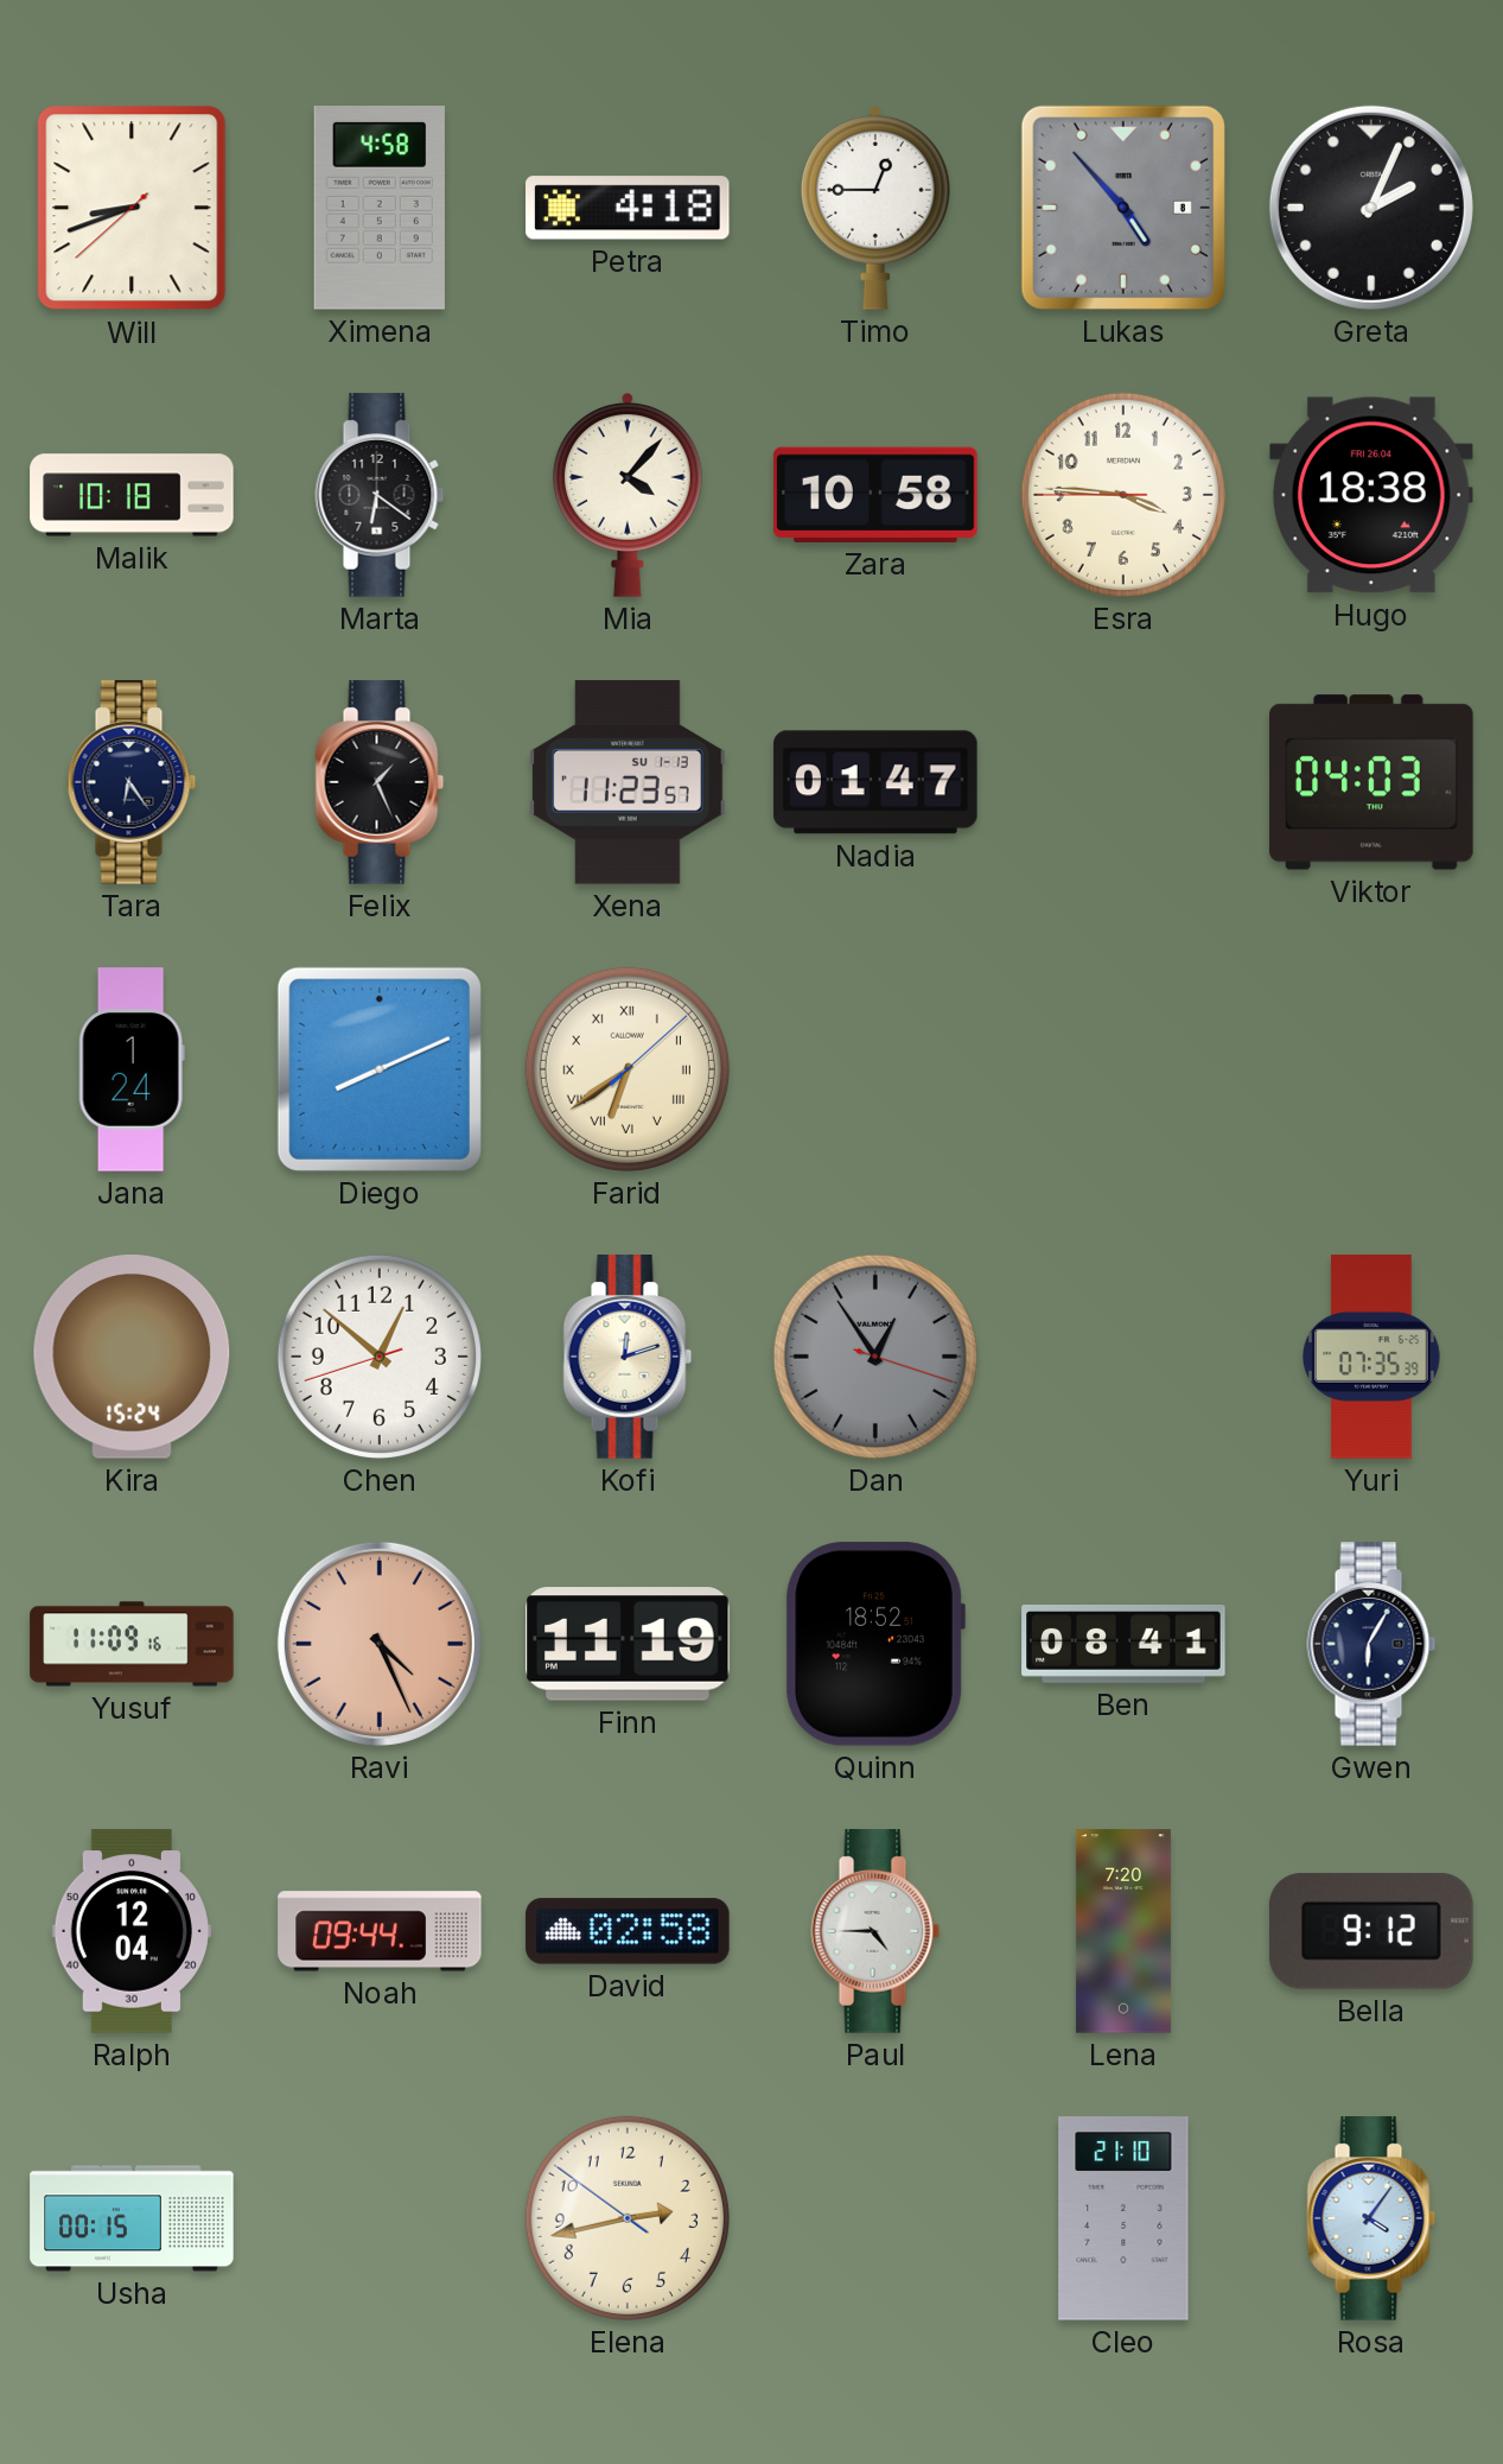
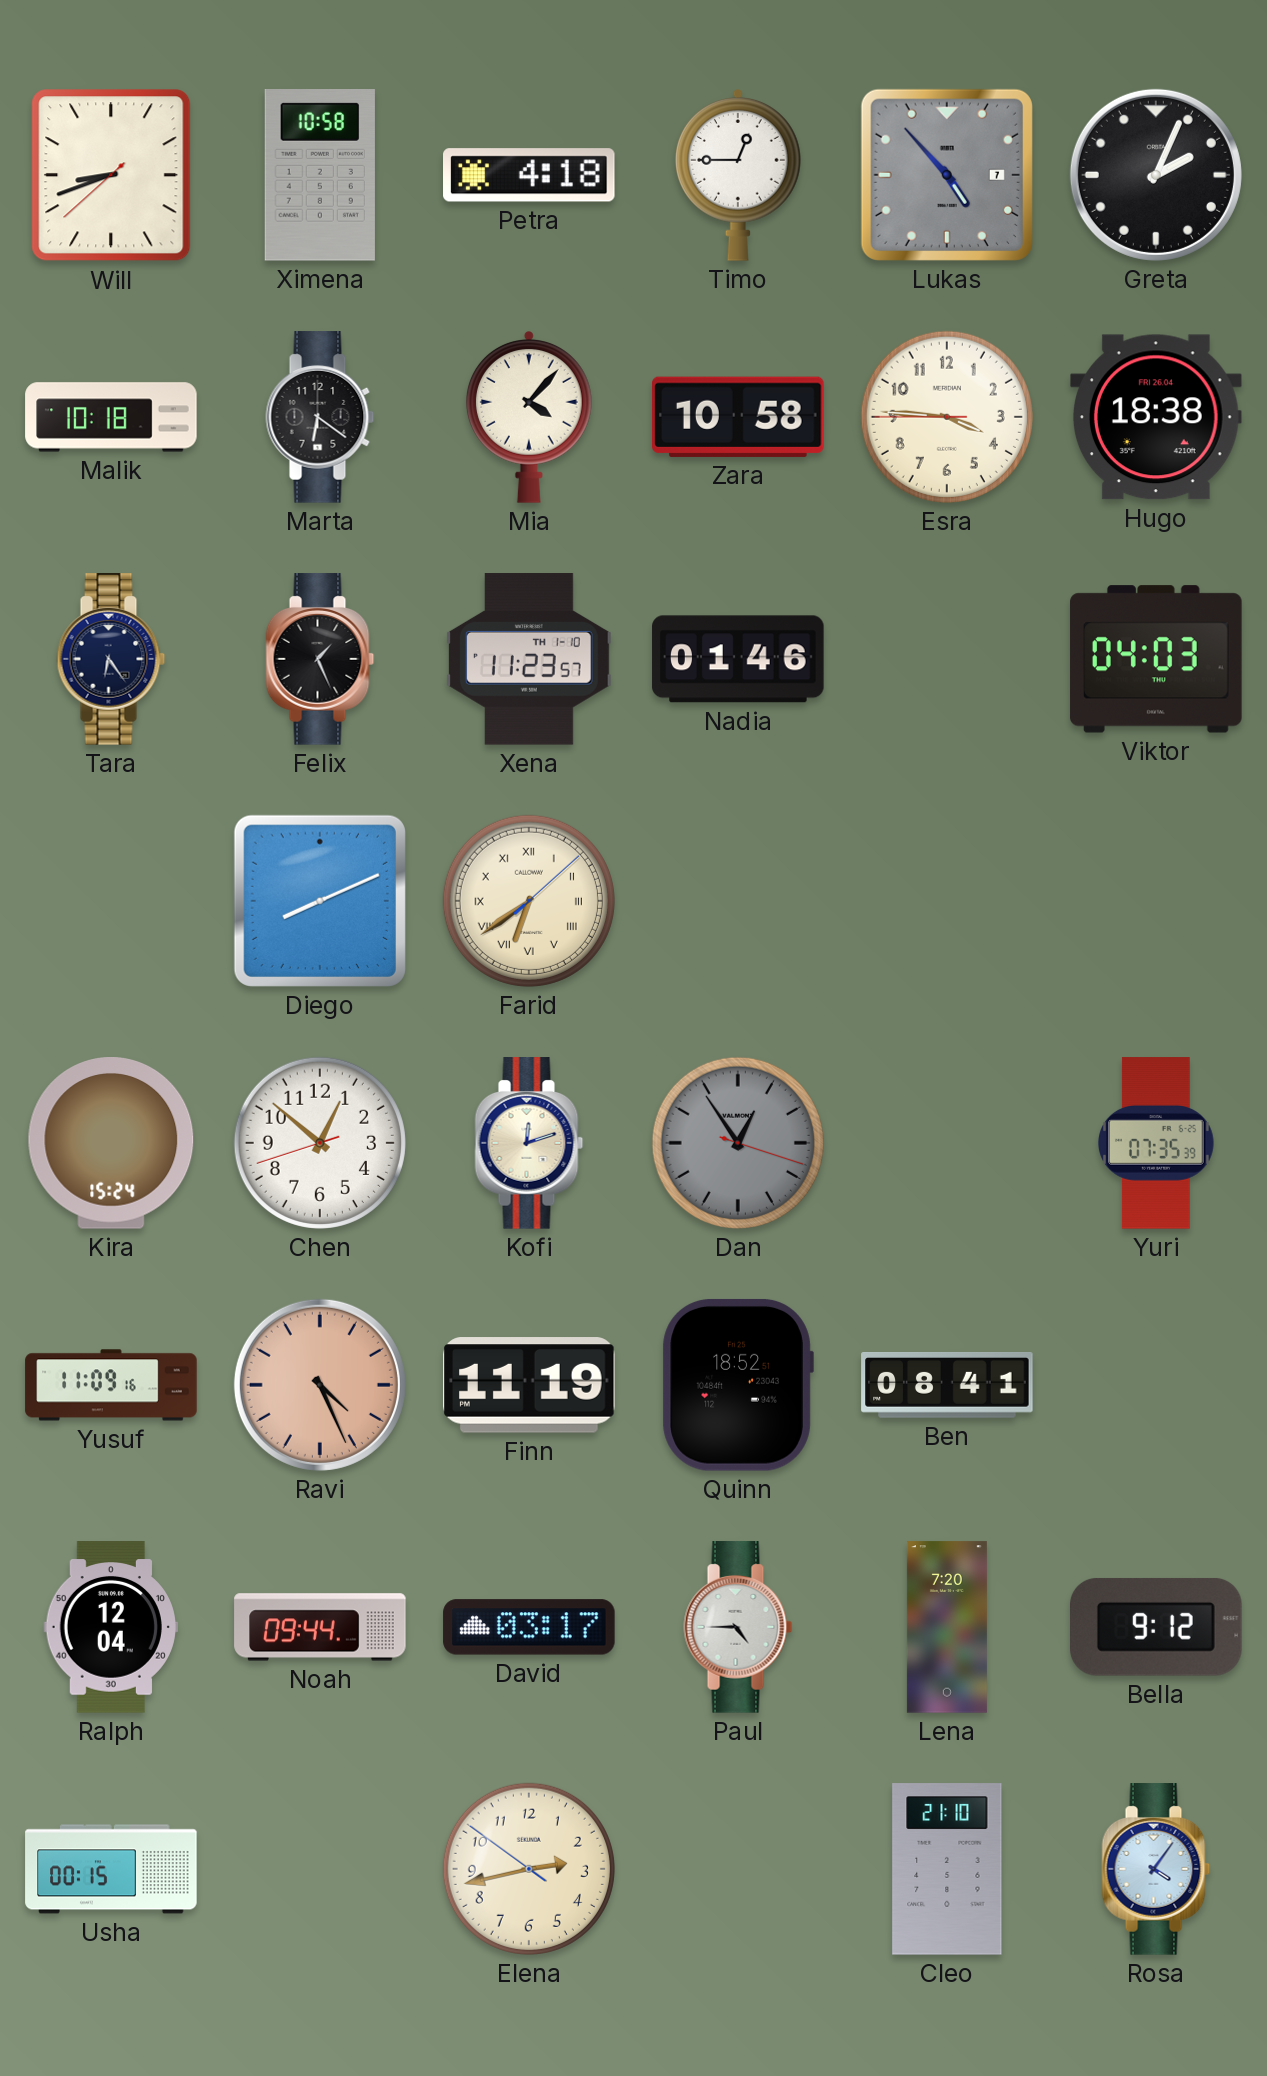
Ximena: 4:58 -> 10:58
Lukas date: 8 -> 7
Xena date: SU 1-13 -> TH 1-10
Nadia: 01:47 -> 01:46
Jana: 1:24 -> none
Gwen: 6:05 -> none
David: 02:58 -> 03:17
